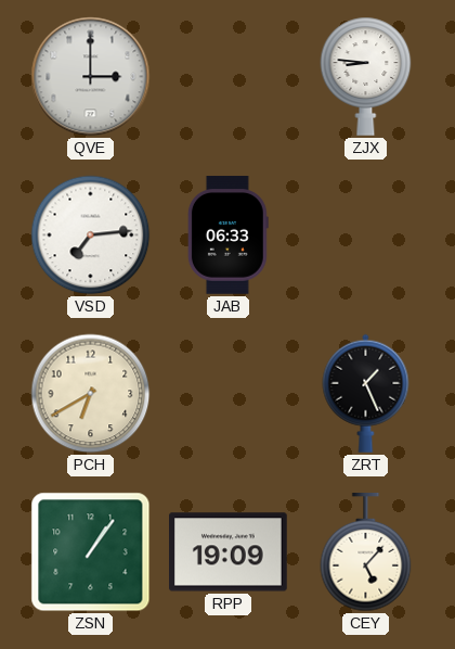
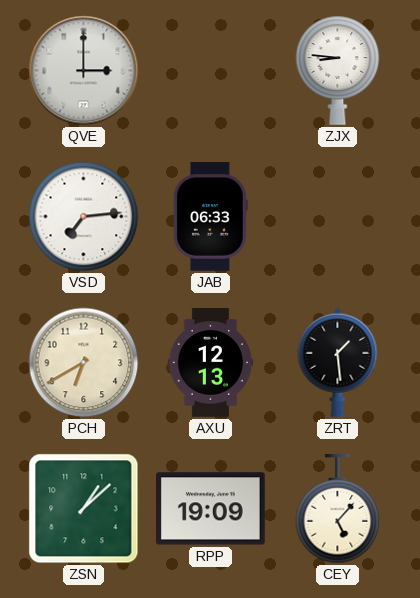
AXU: none -> 12:13
ZRT: 1:26 -> 1:29
ZSN: 1:06 -> 1:08
